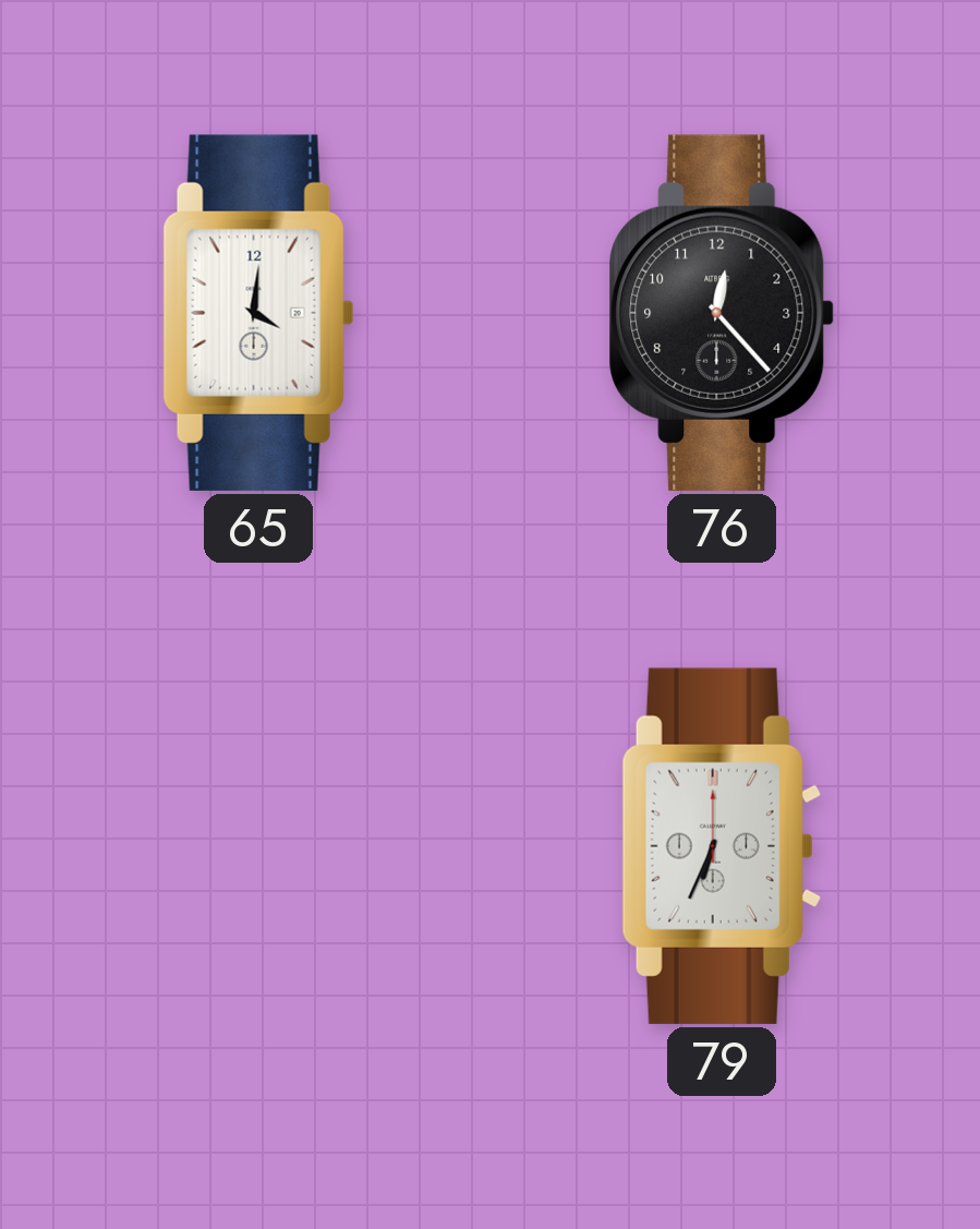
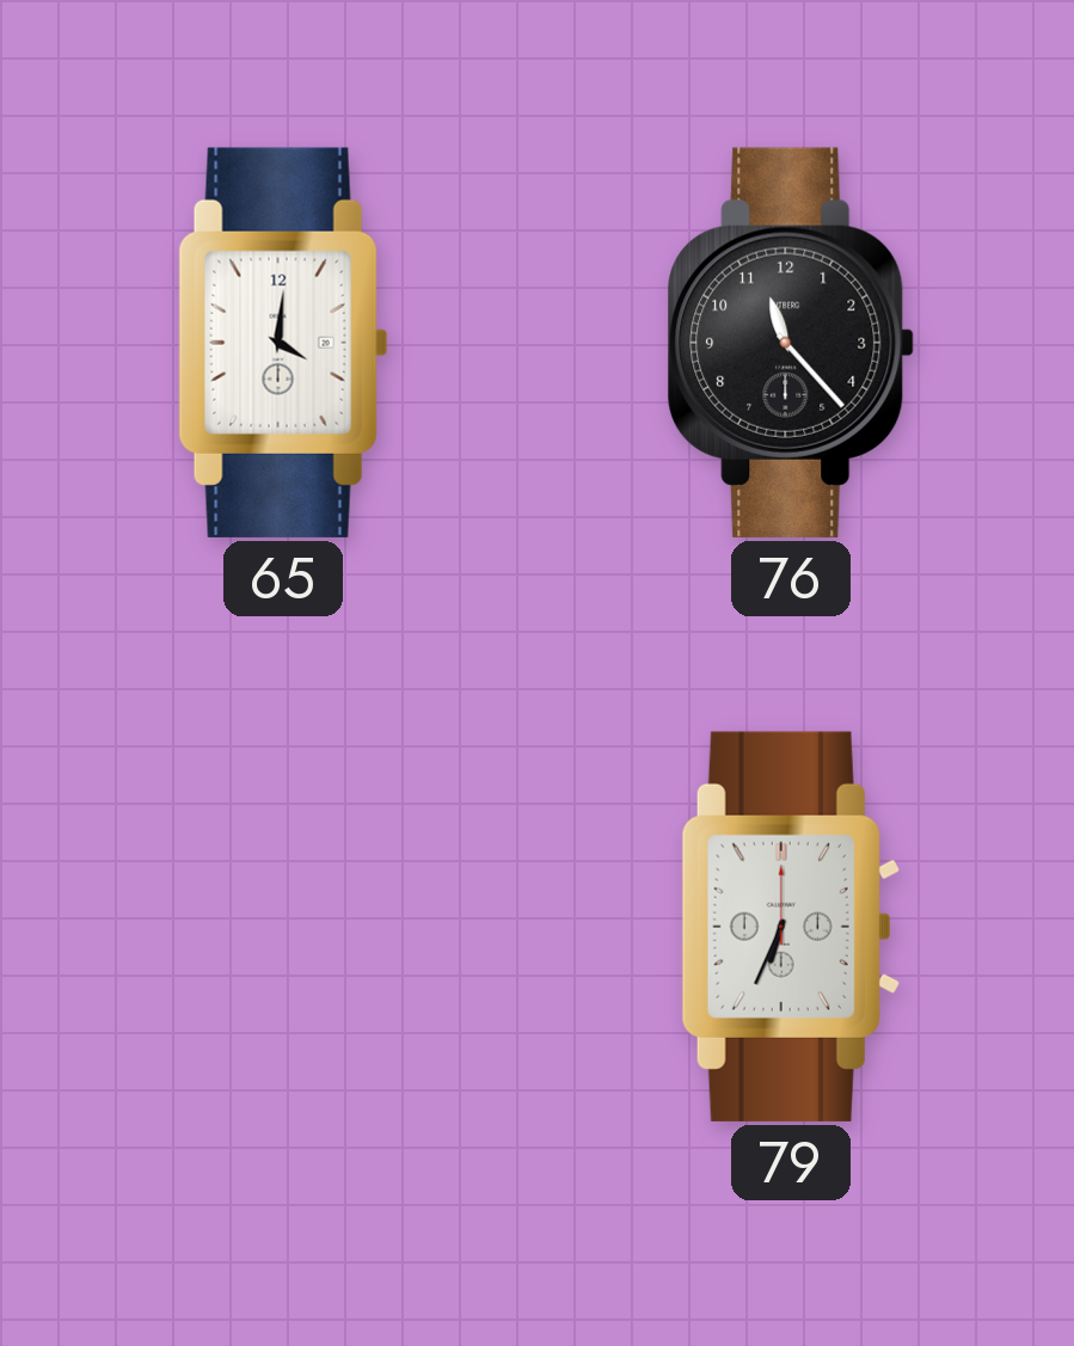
76: 12:23 -> 11:23
